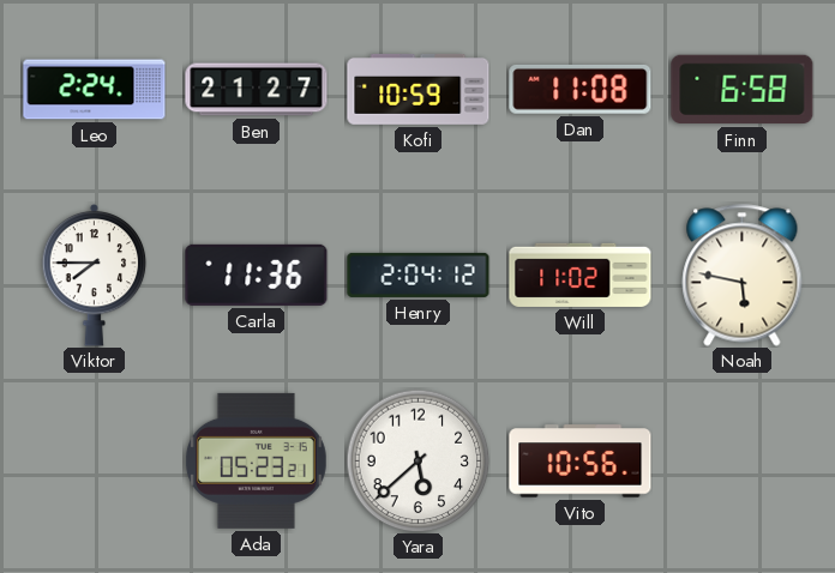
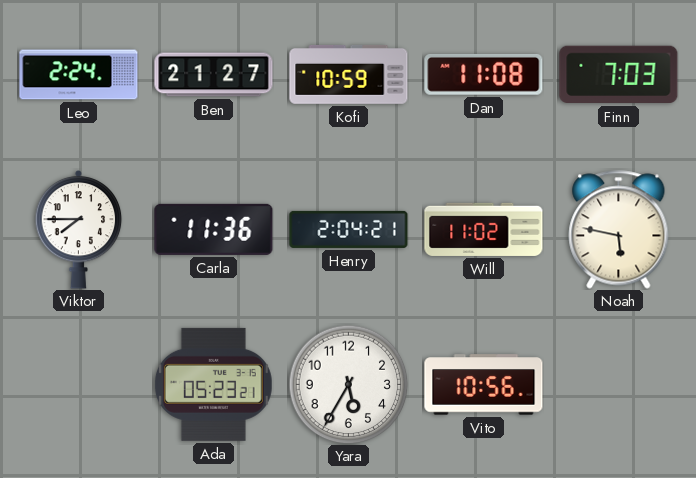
Finn: 6:58 -> 7:03
Henry: 2:04:12 -> 2:04:21
Yara: 5:38 -> 5:35
